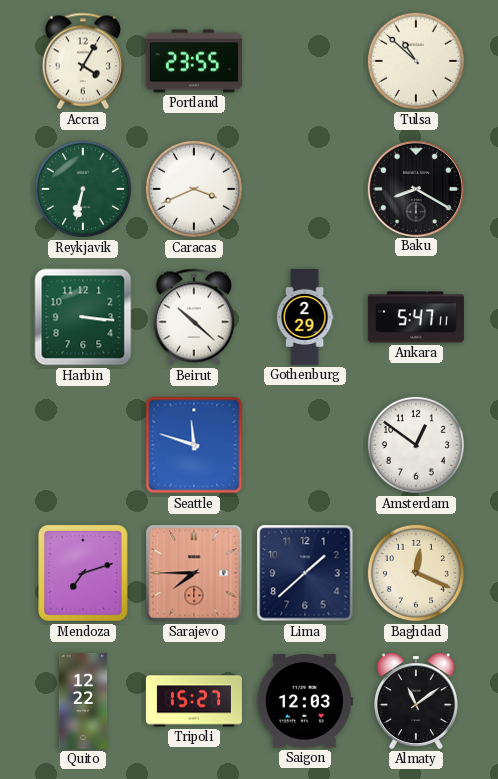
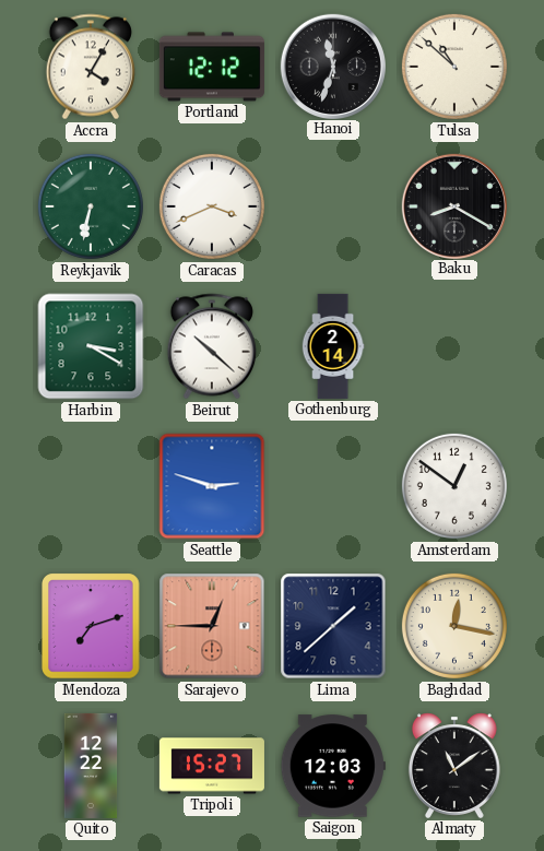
Portland: 23:55 -> 12:12
Hanoi: none -> 11:33
Harbin: 3:16 -> 3:20
Gothenburg: 2:29 -> 2:14
Ankara: 5:47 -> none
Seattle: 11:48 -> 2:48
Sarajevo: 7:45 -> 12:45
Baghdad: 12:19 -> 12:17
